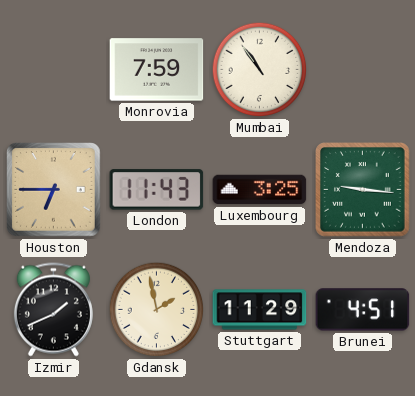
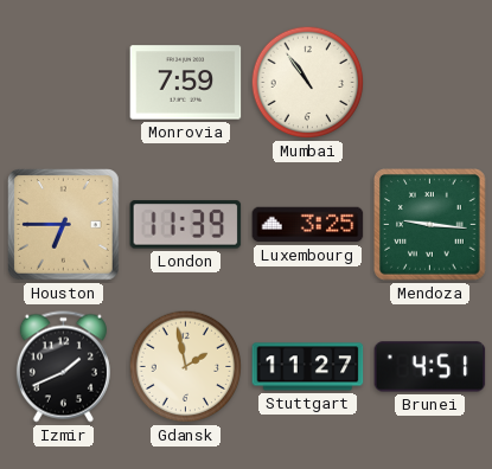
London: 11:43 -> 11:39
Stuttgart: 11:29 -> 11:27
